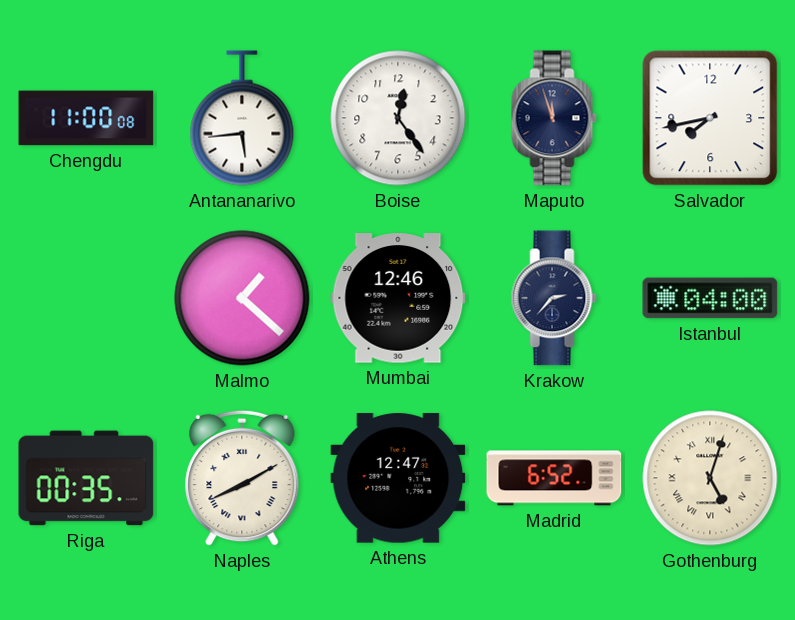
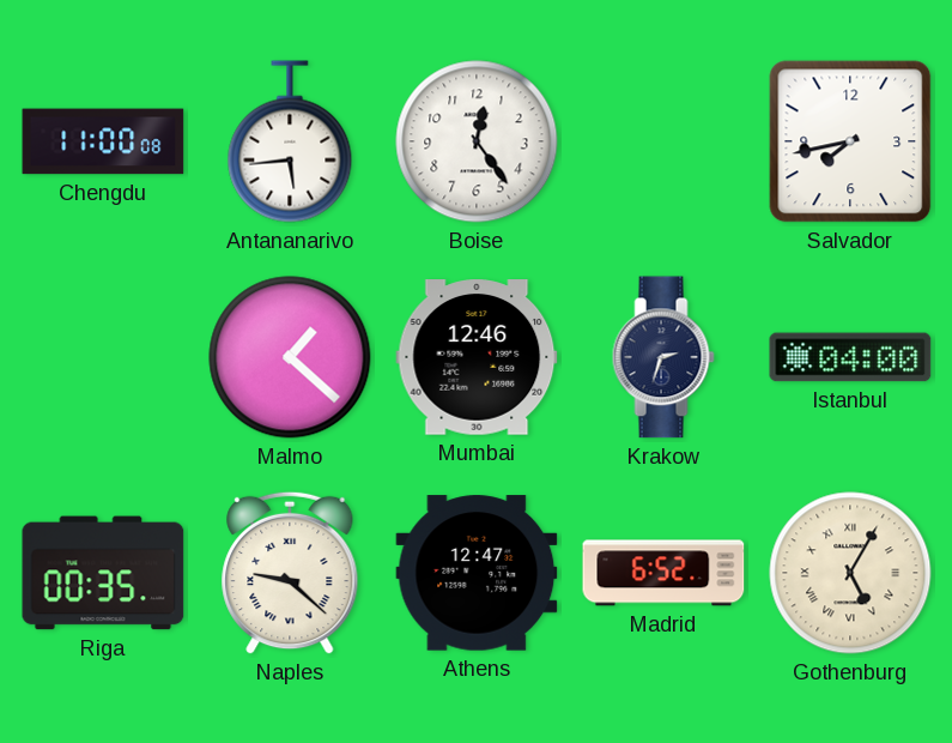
Maputo: 11:57 -> none
Krakow: 2:37 -> 2:33
Naples: 8:10 -> 9:22
Gothenburg: 5:03 -> 5:05
